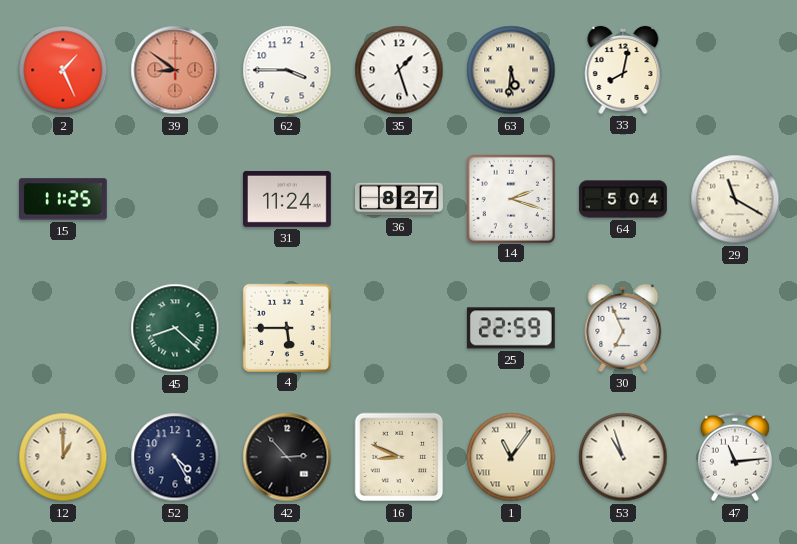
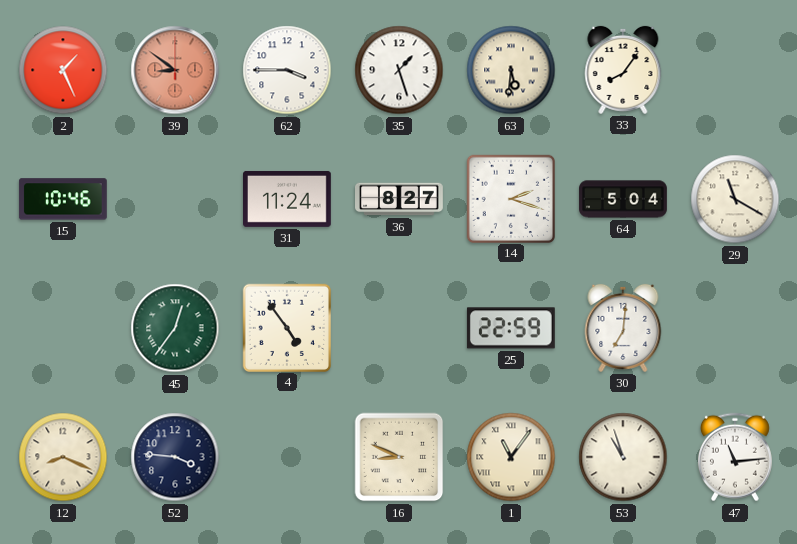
33: 8:02 -> 8:06
15: 11:25 -> 10:46
45: 8:22 -> 12:36
4: 5:45 -> 4:54
30: 6:56 -> 7:01
12: 1:00 -> 8:19
52: 4:25 -> 3:46
42: 2:53 -> none
